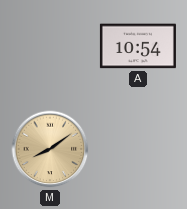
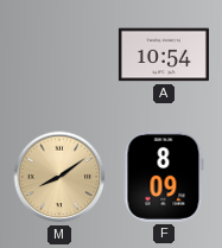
F: none -> 8:09
